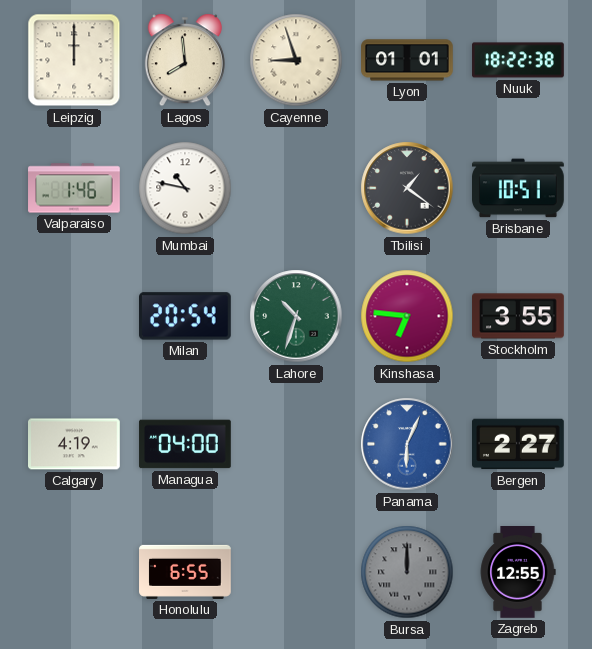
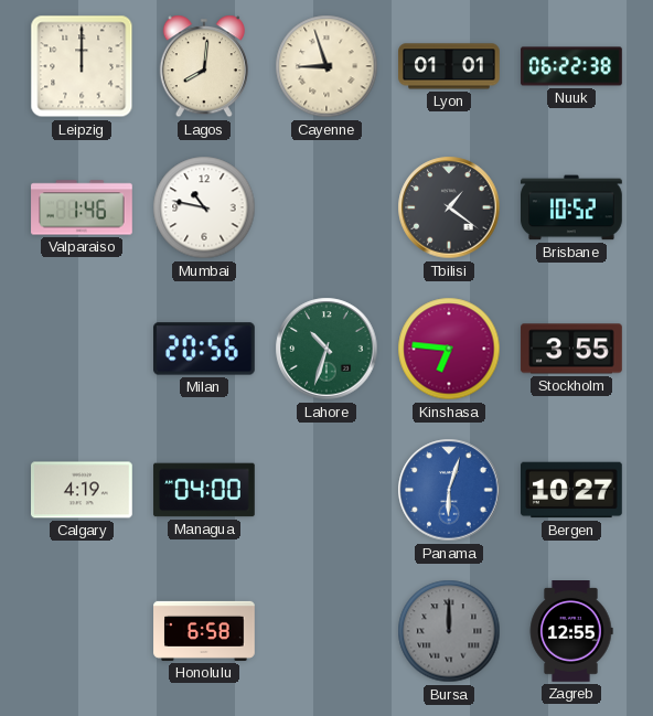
Lagos: 7:59 -> 8:01
Nuuk: 18:22 -> 06:22
Brisbane: 10:51 -> 10:52
Milan: 20:54 -> 20:56
Panama: 6:04 -> 6:03
Bergen: 2:27 -> 10:27
Honolulu: 6:55 -> 6:58
